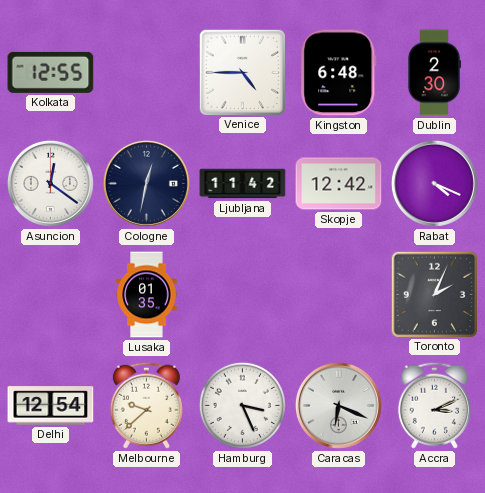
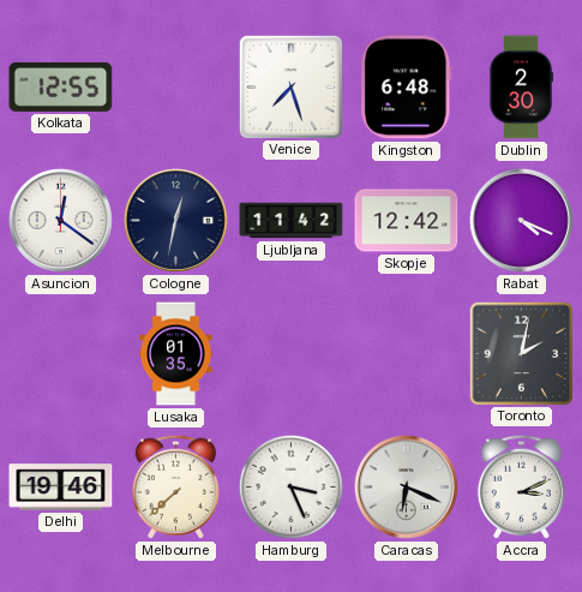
Venice: 4:45 -> 7:27
Toronto: 2:04 -> 2:02
Delhi: 12:54 -> 19:46
Melbourne: 9:38 -> 7:38
